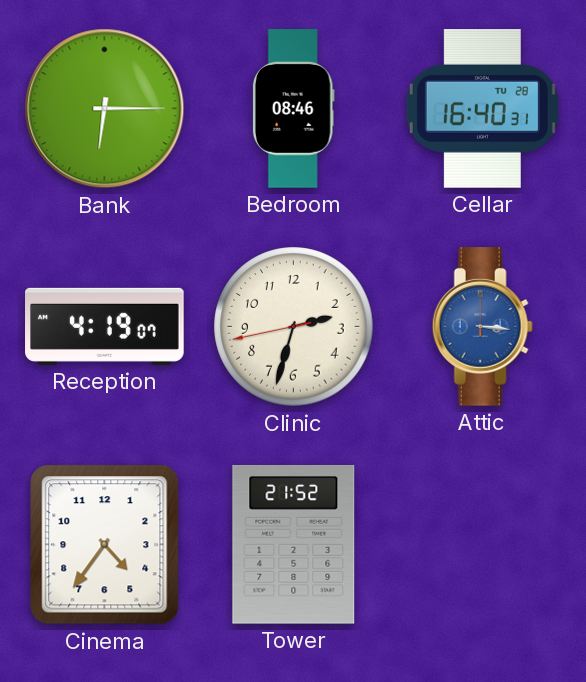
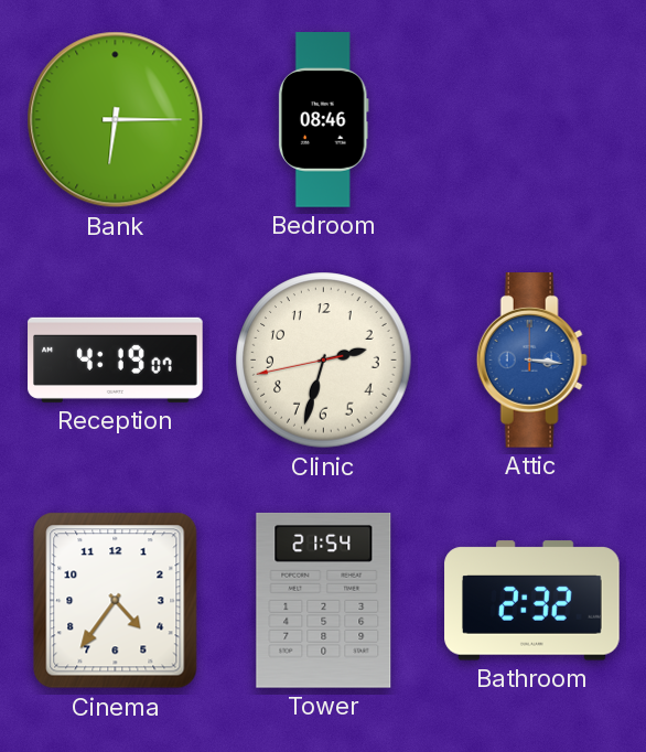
Cellar: 16:40 -> none
Tower: 21:52 -> 21:54
Bathroom: none -> 2:32
